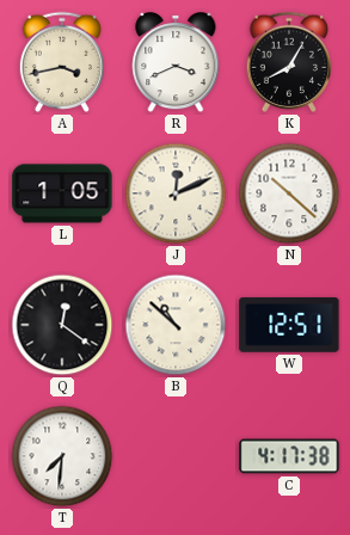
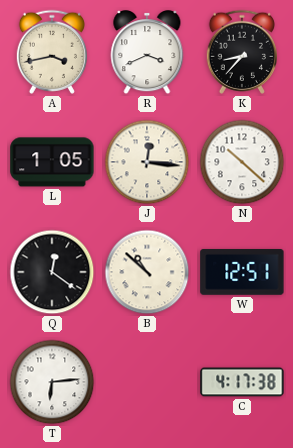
K: 8:05 -> 8:37
J: 12:11 -> 12:16
T: 7:31 -> 6:14
